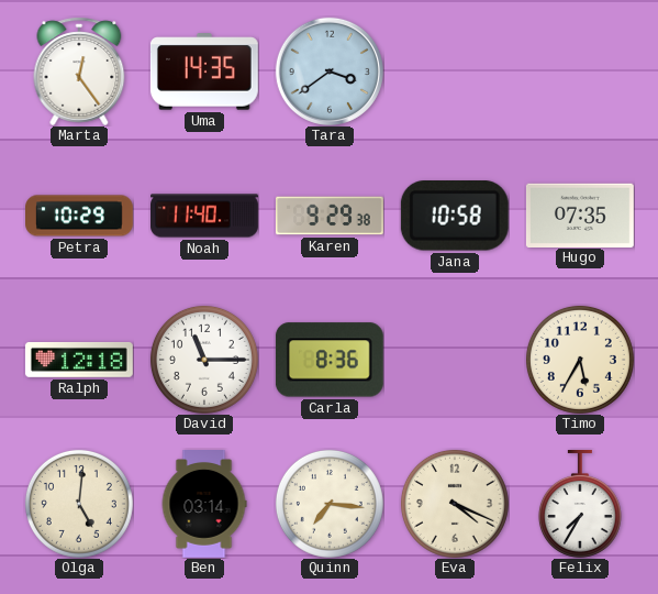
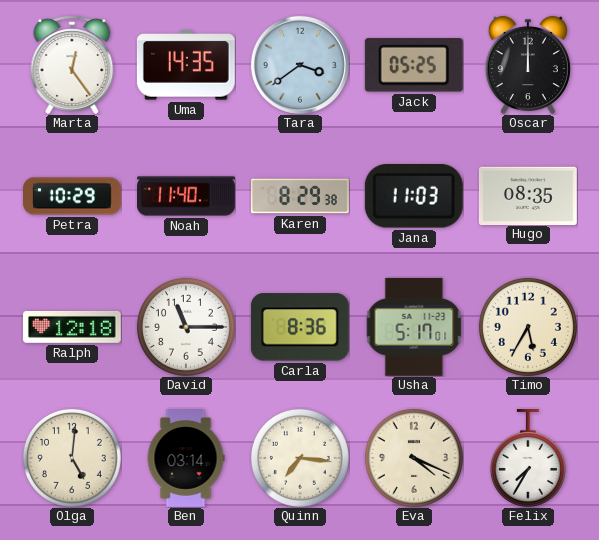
Jack: none -> 05:25
Oscar: none -> 12:00
Karen: 9:29 -> 8:29
Jana: 10:58 -> 11:03
Hugo: 07:35 -> 08:35
Usha: none -> 5:17
